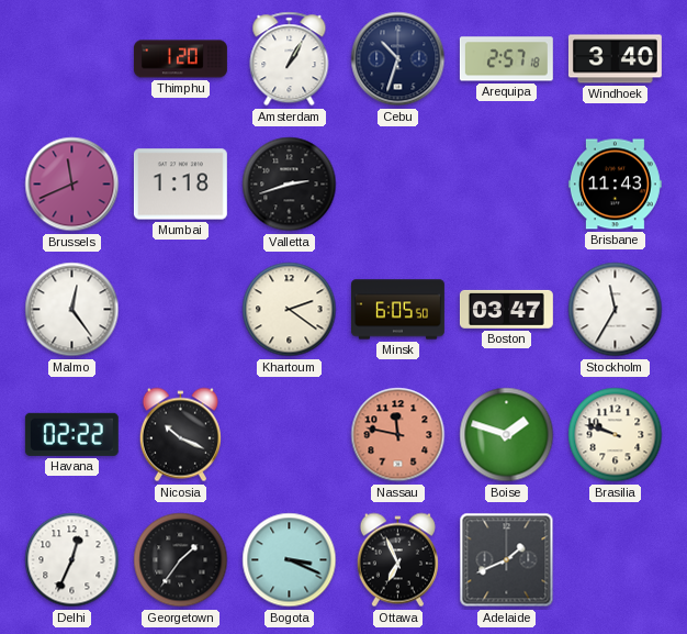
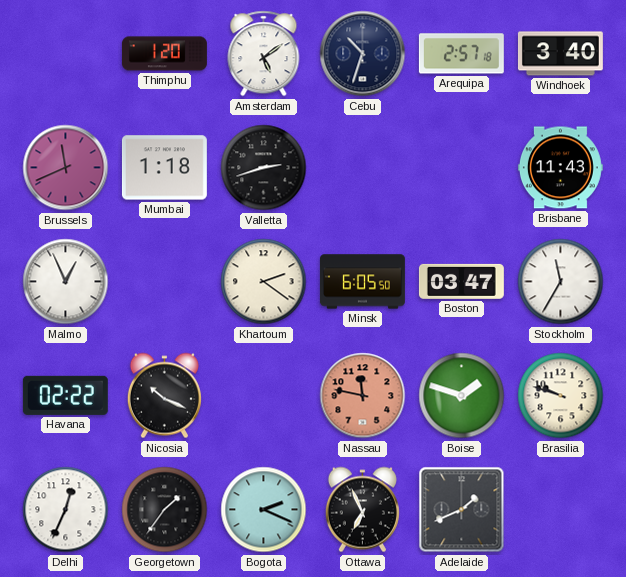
Amsterdam: 1:05 -> 5:09
Malmo: 12:24 -> 12:56
Bogota: 3:19 -> 2:19
